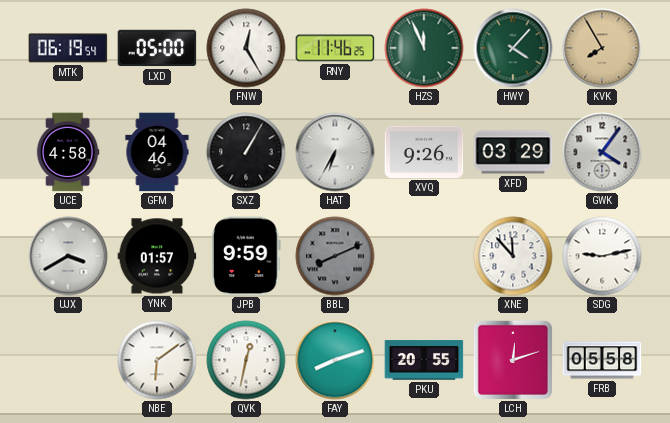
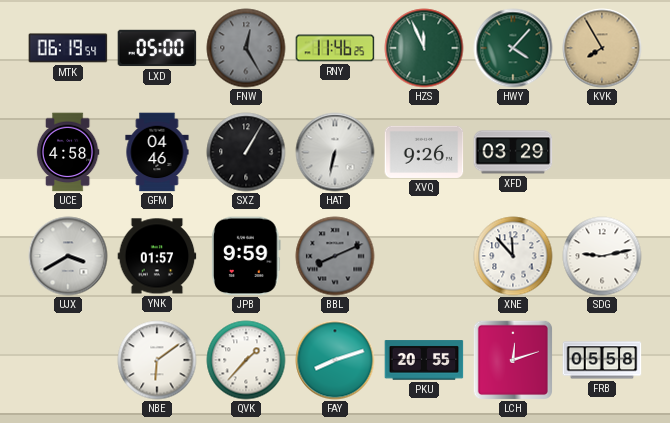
FNW dial: white -> grey
HAT: 6:35 -> 6:32
GWK: 4:06 -> none
QVK: 12:32 -> 1:37
